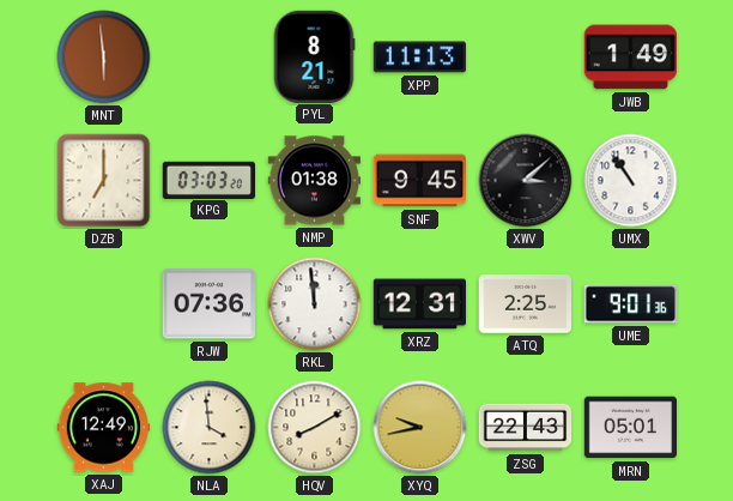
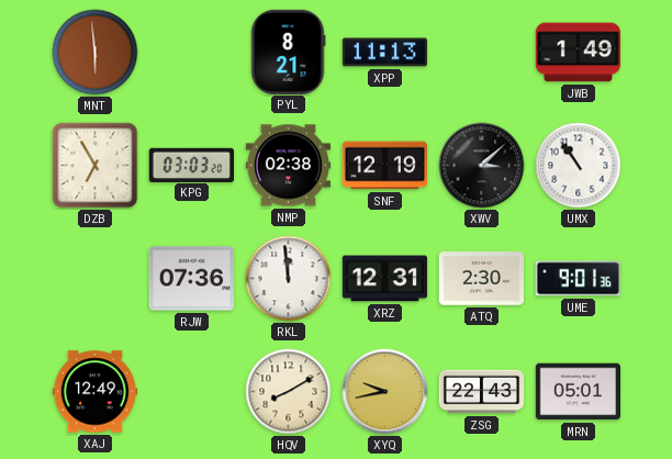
DZB: 7:00 -> 6:55
NMP: 01:38 -> 02:38
SNF: 9:45 -> 12:19
ATQ: 2:25 -> 2:30
NLA: 3:59 -> none
